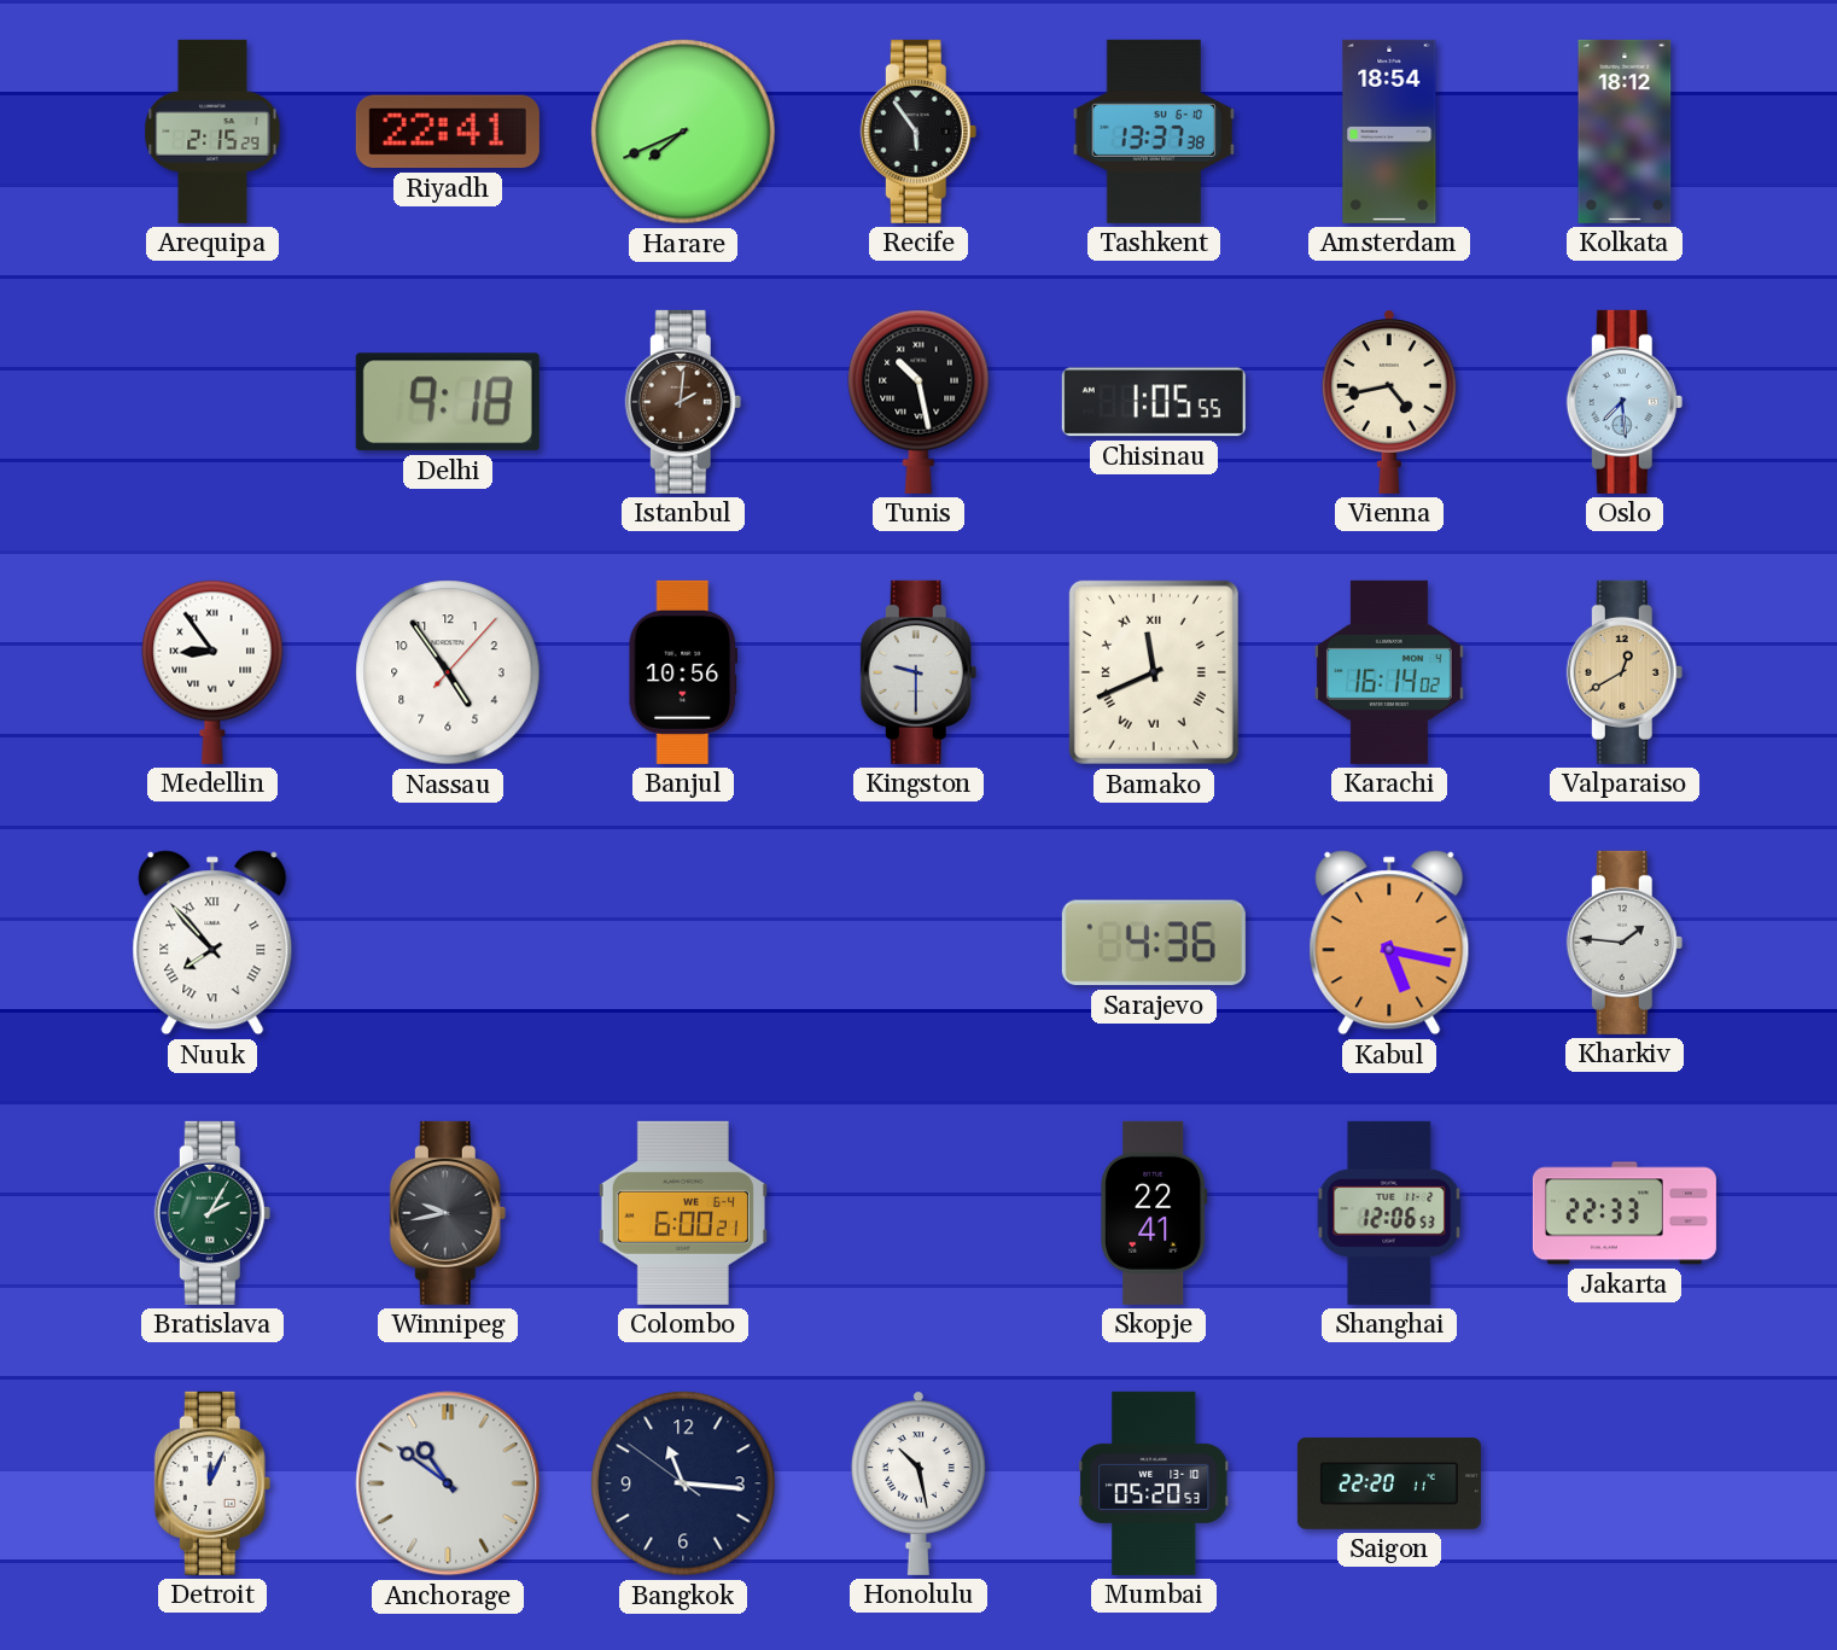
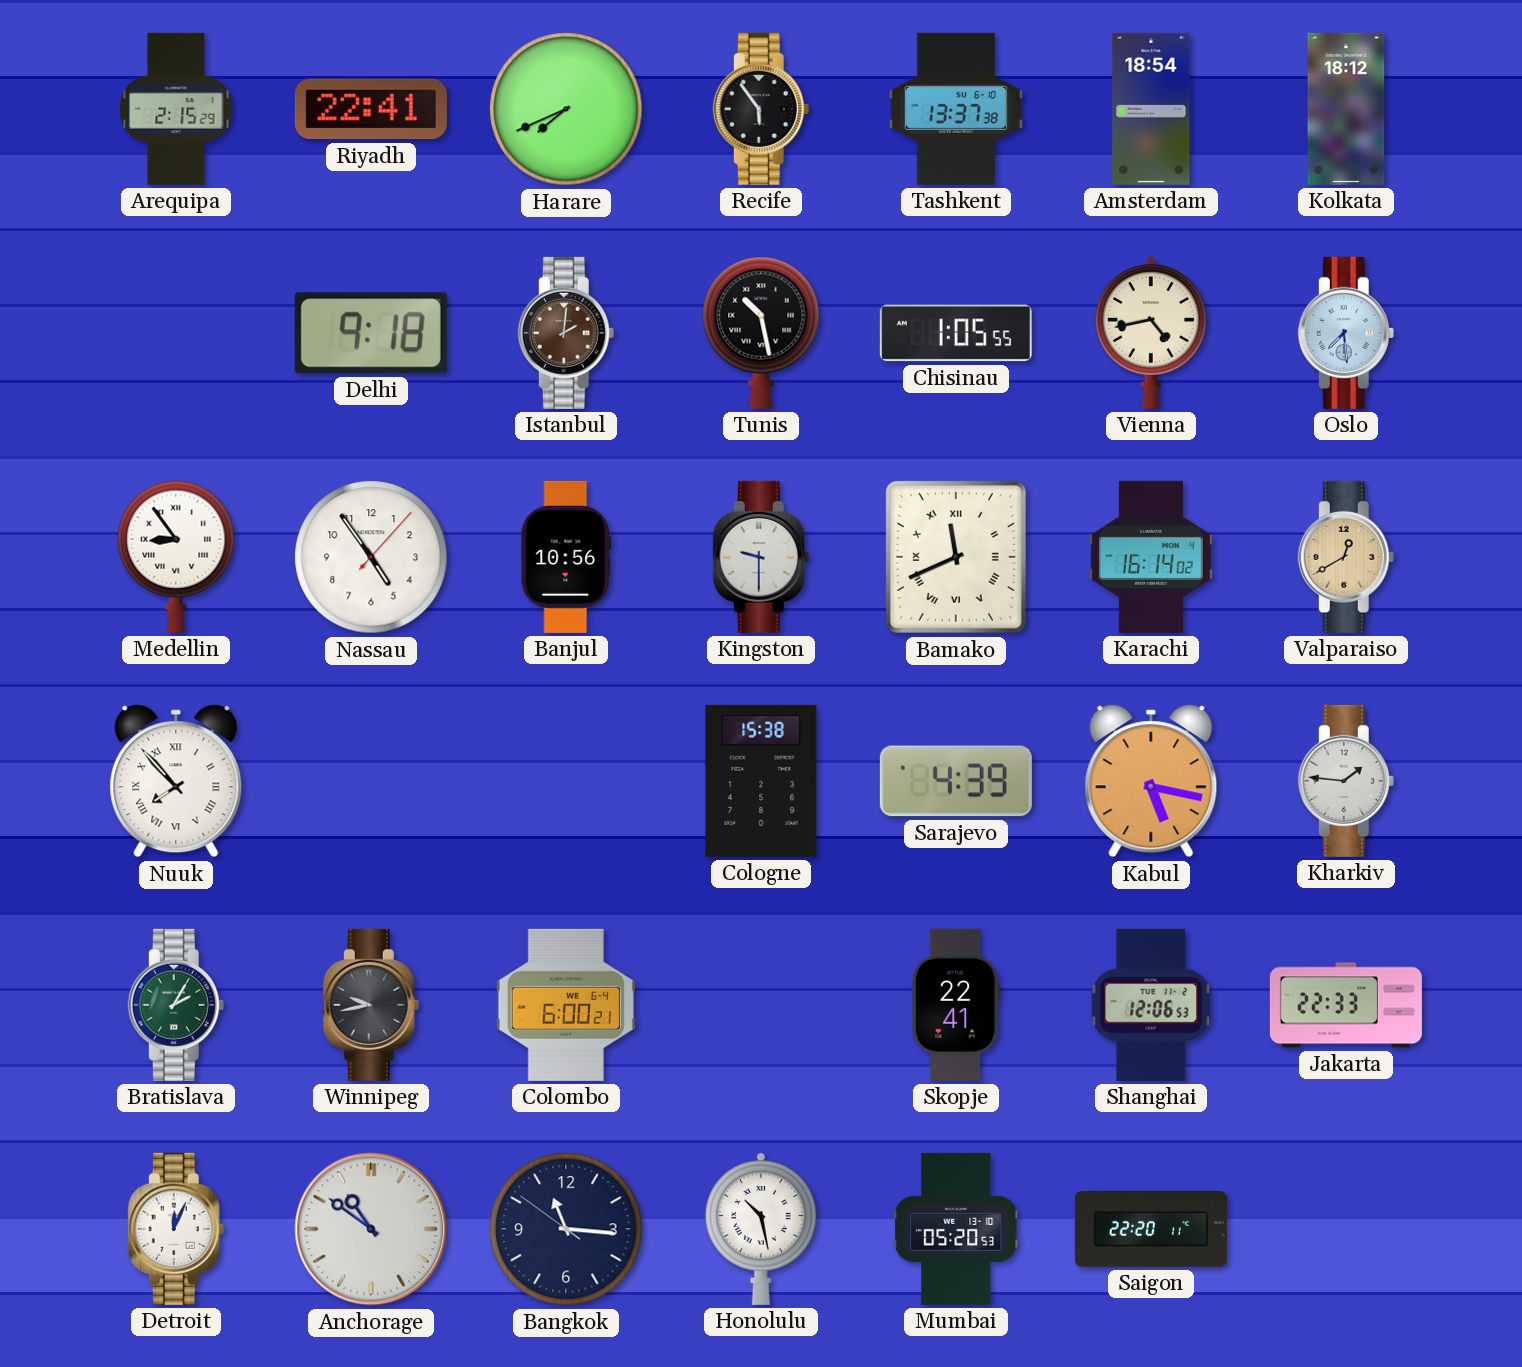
Cologne: none -> 15:38
Sarajevo: 4:36 -> 4:39
